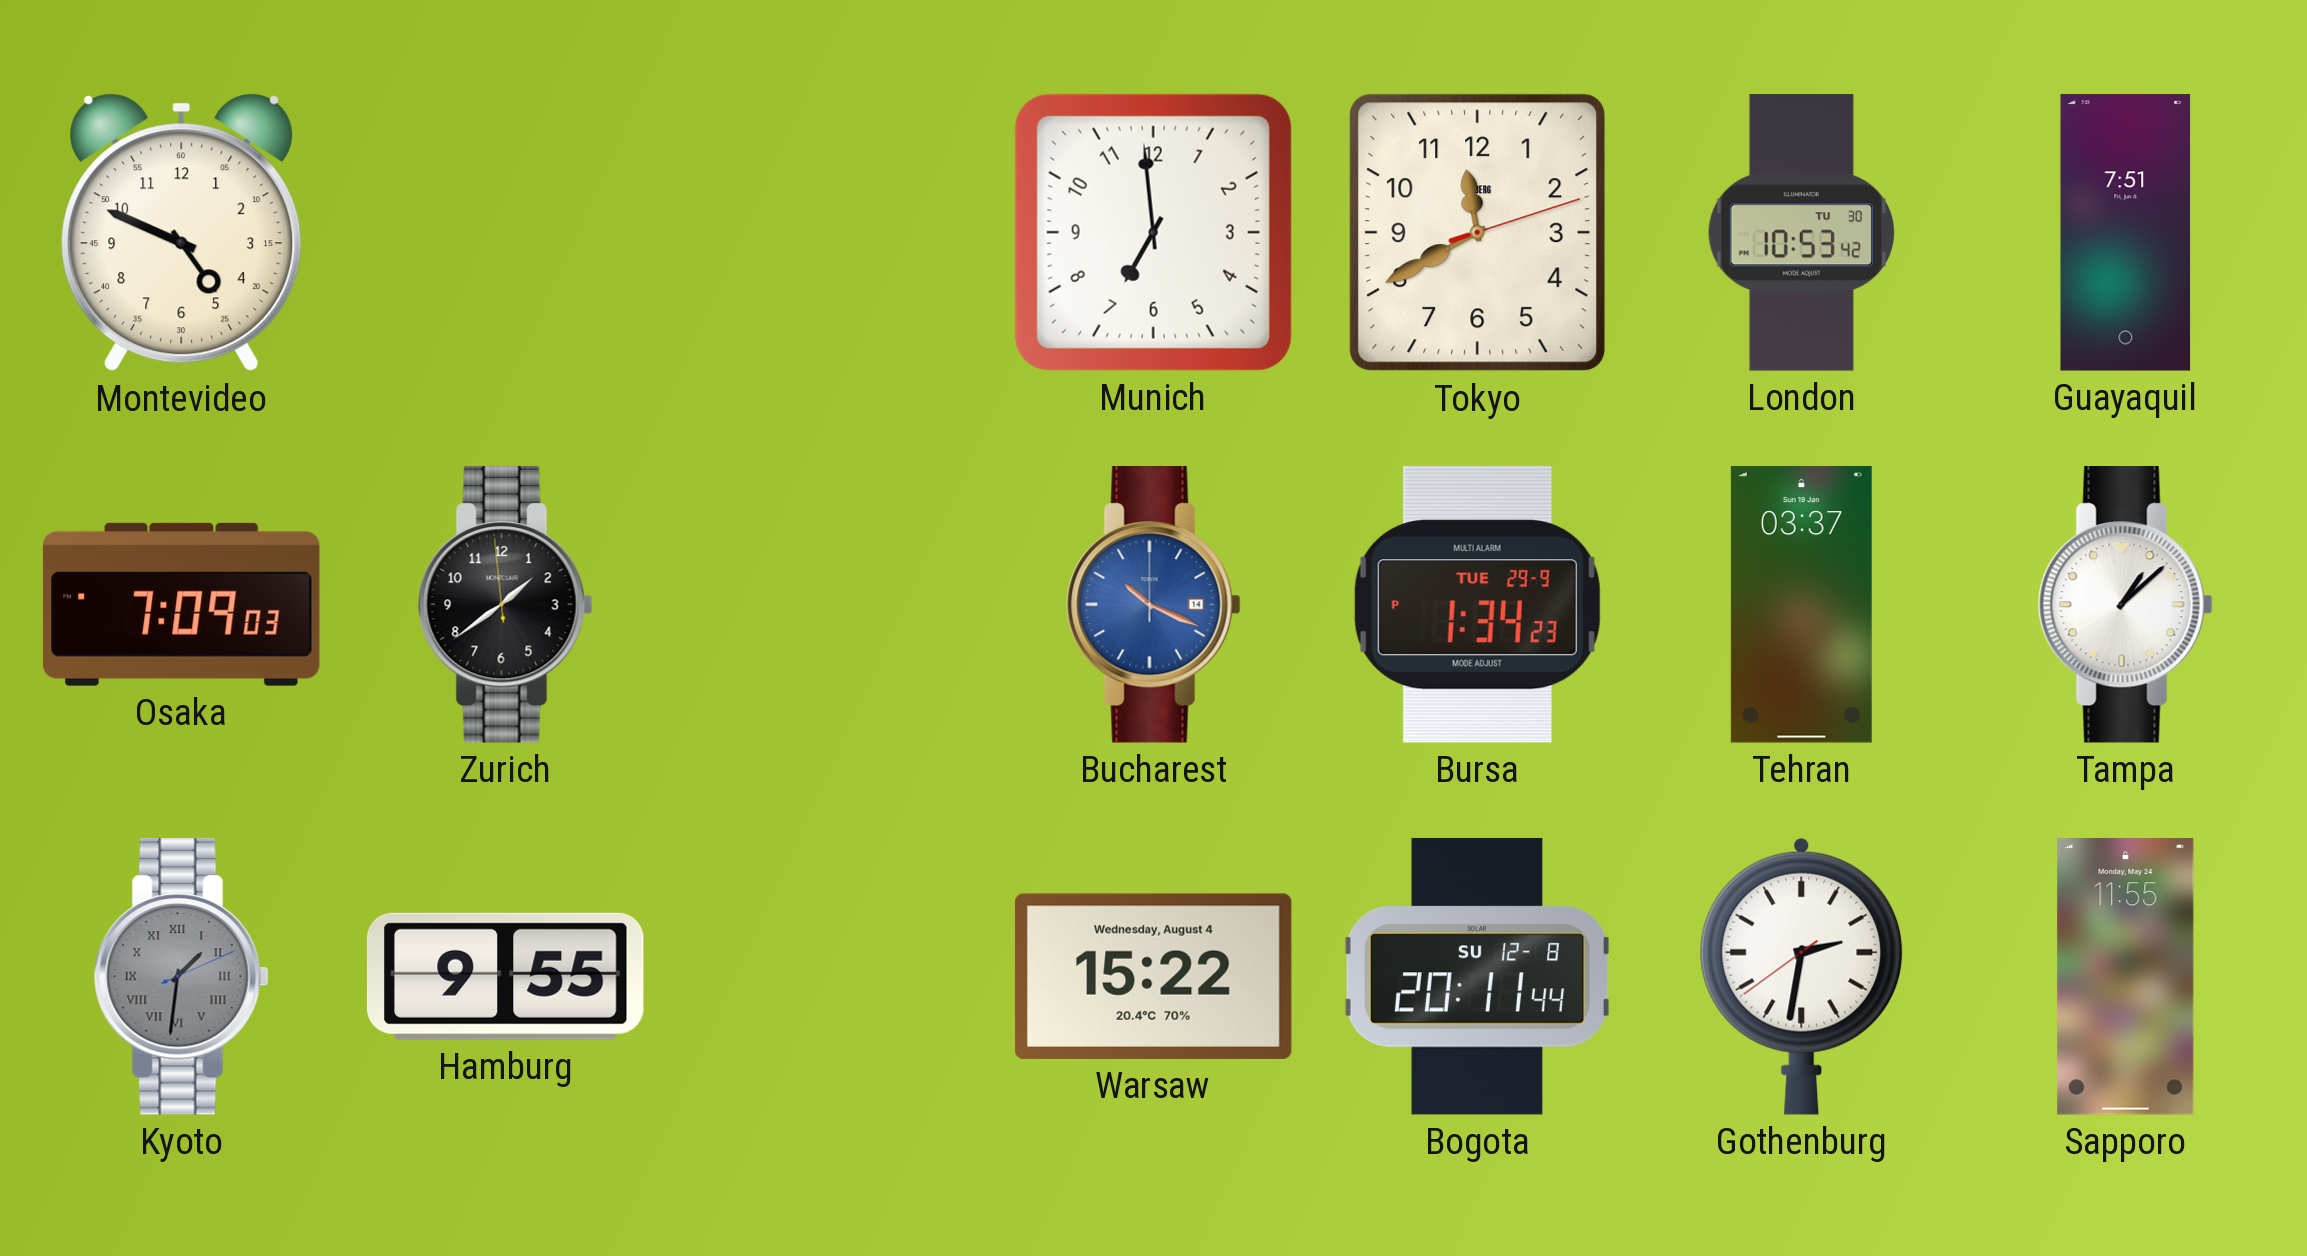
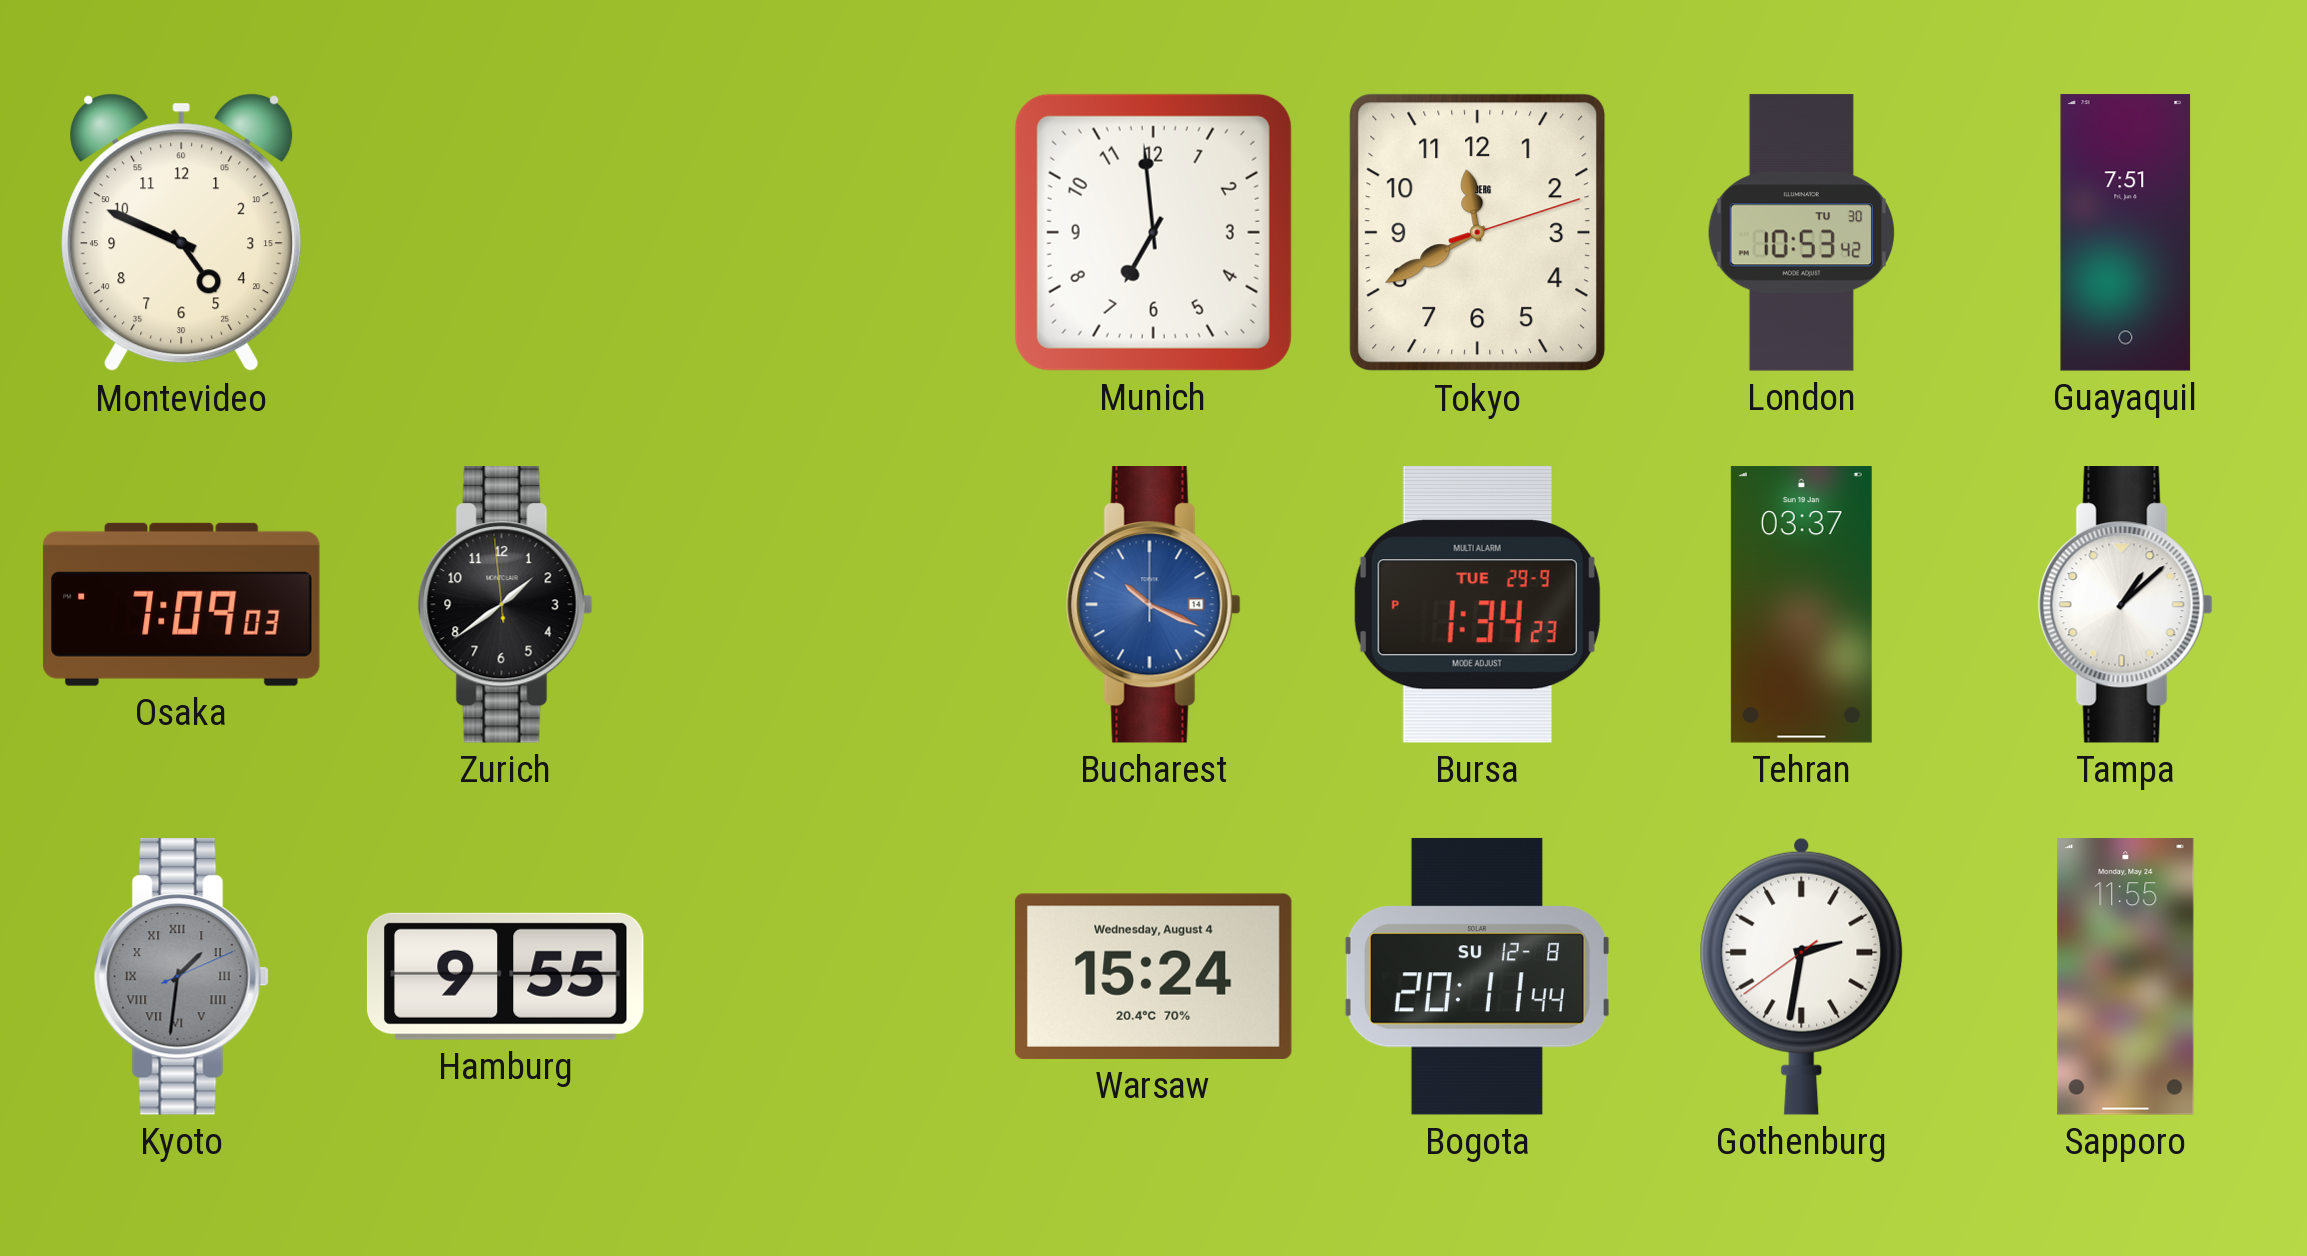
Warsaw: 15:22 -> 15:24
